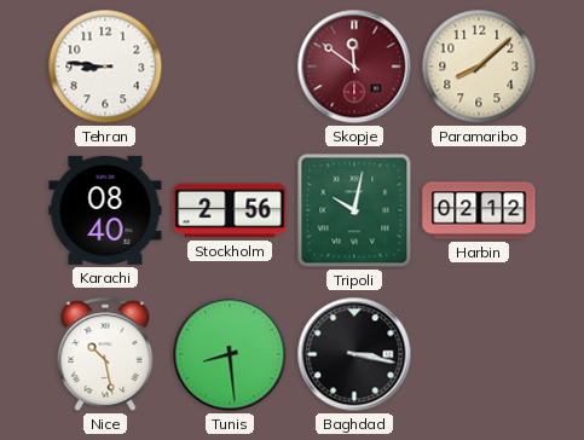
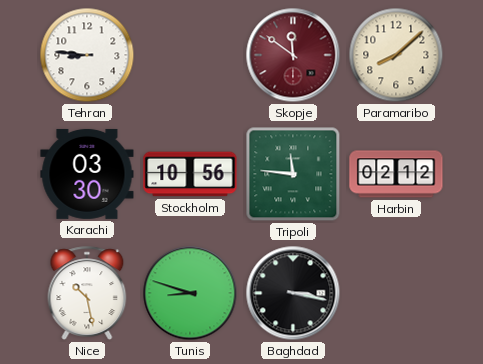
Karachi: 08:40 -> 03:30
Stockholm: 2:56 -> 10:56
Tripoli: 10:02 -> 11:46
Tunis: 8:29 -> 8:48
